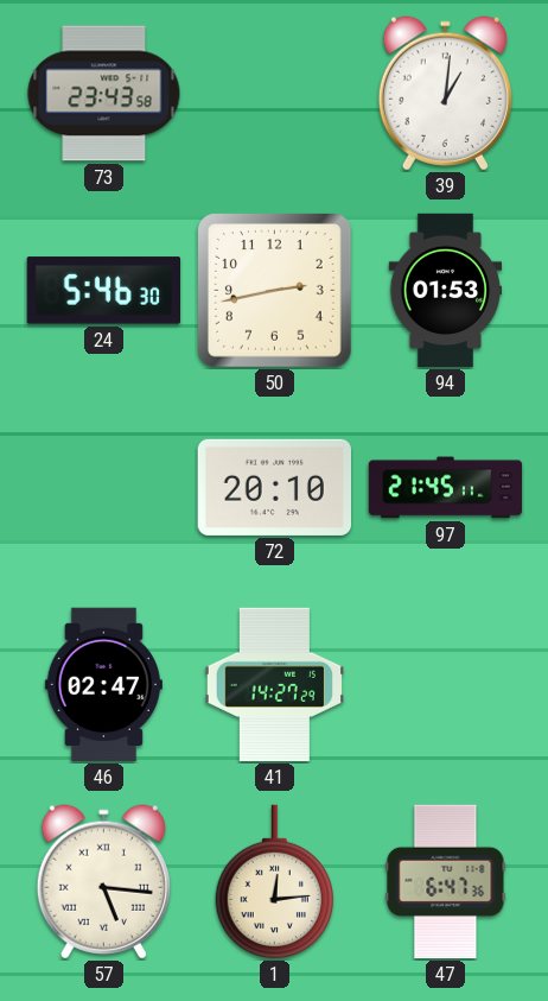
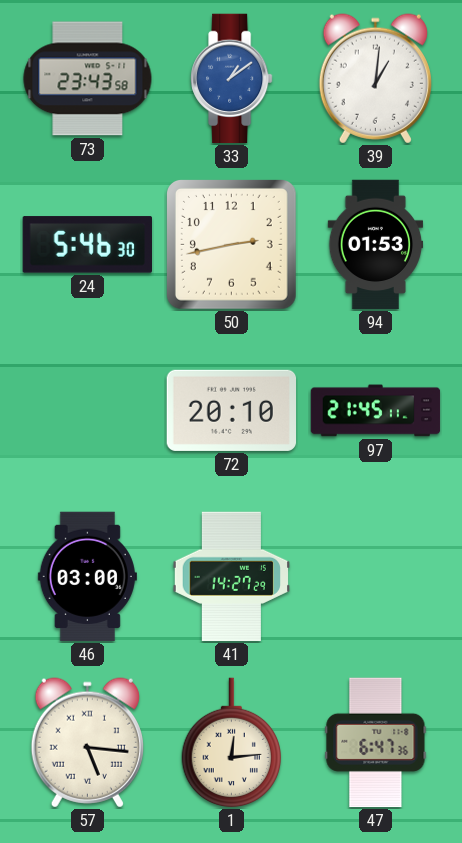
33: none -> 1:09
46: 02:47 -> 03:00
